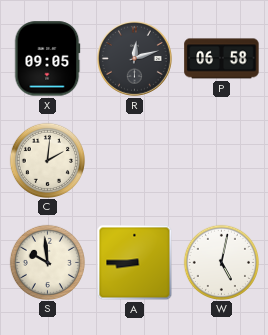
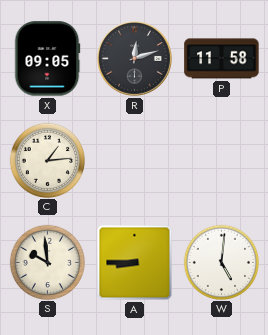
P: 06:58 -> 11:58
C: 2:01 -> 1:14
W: 5:02 -> 5:01
